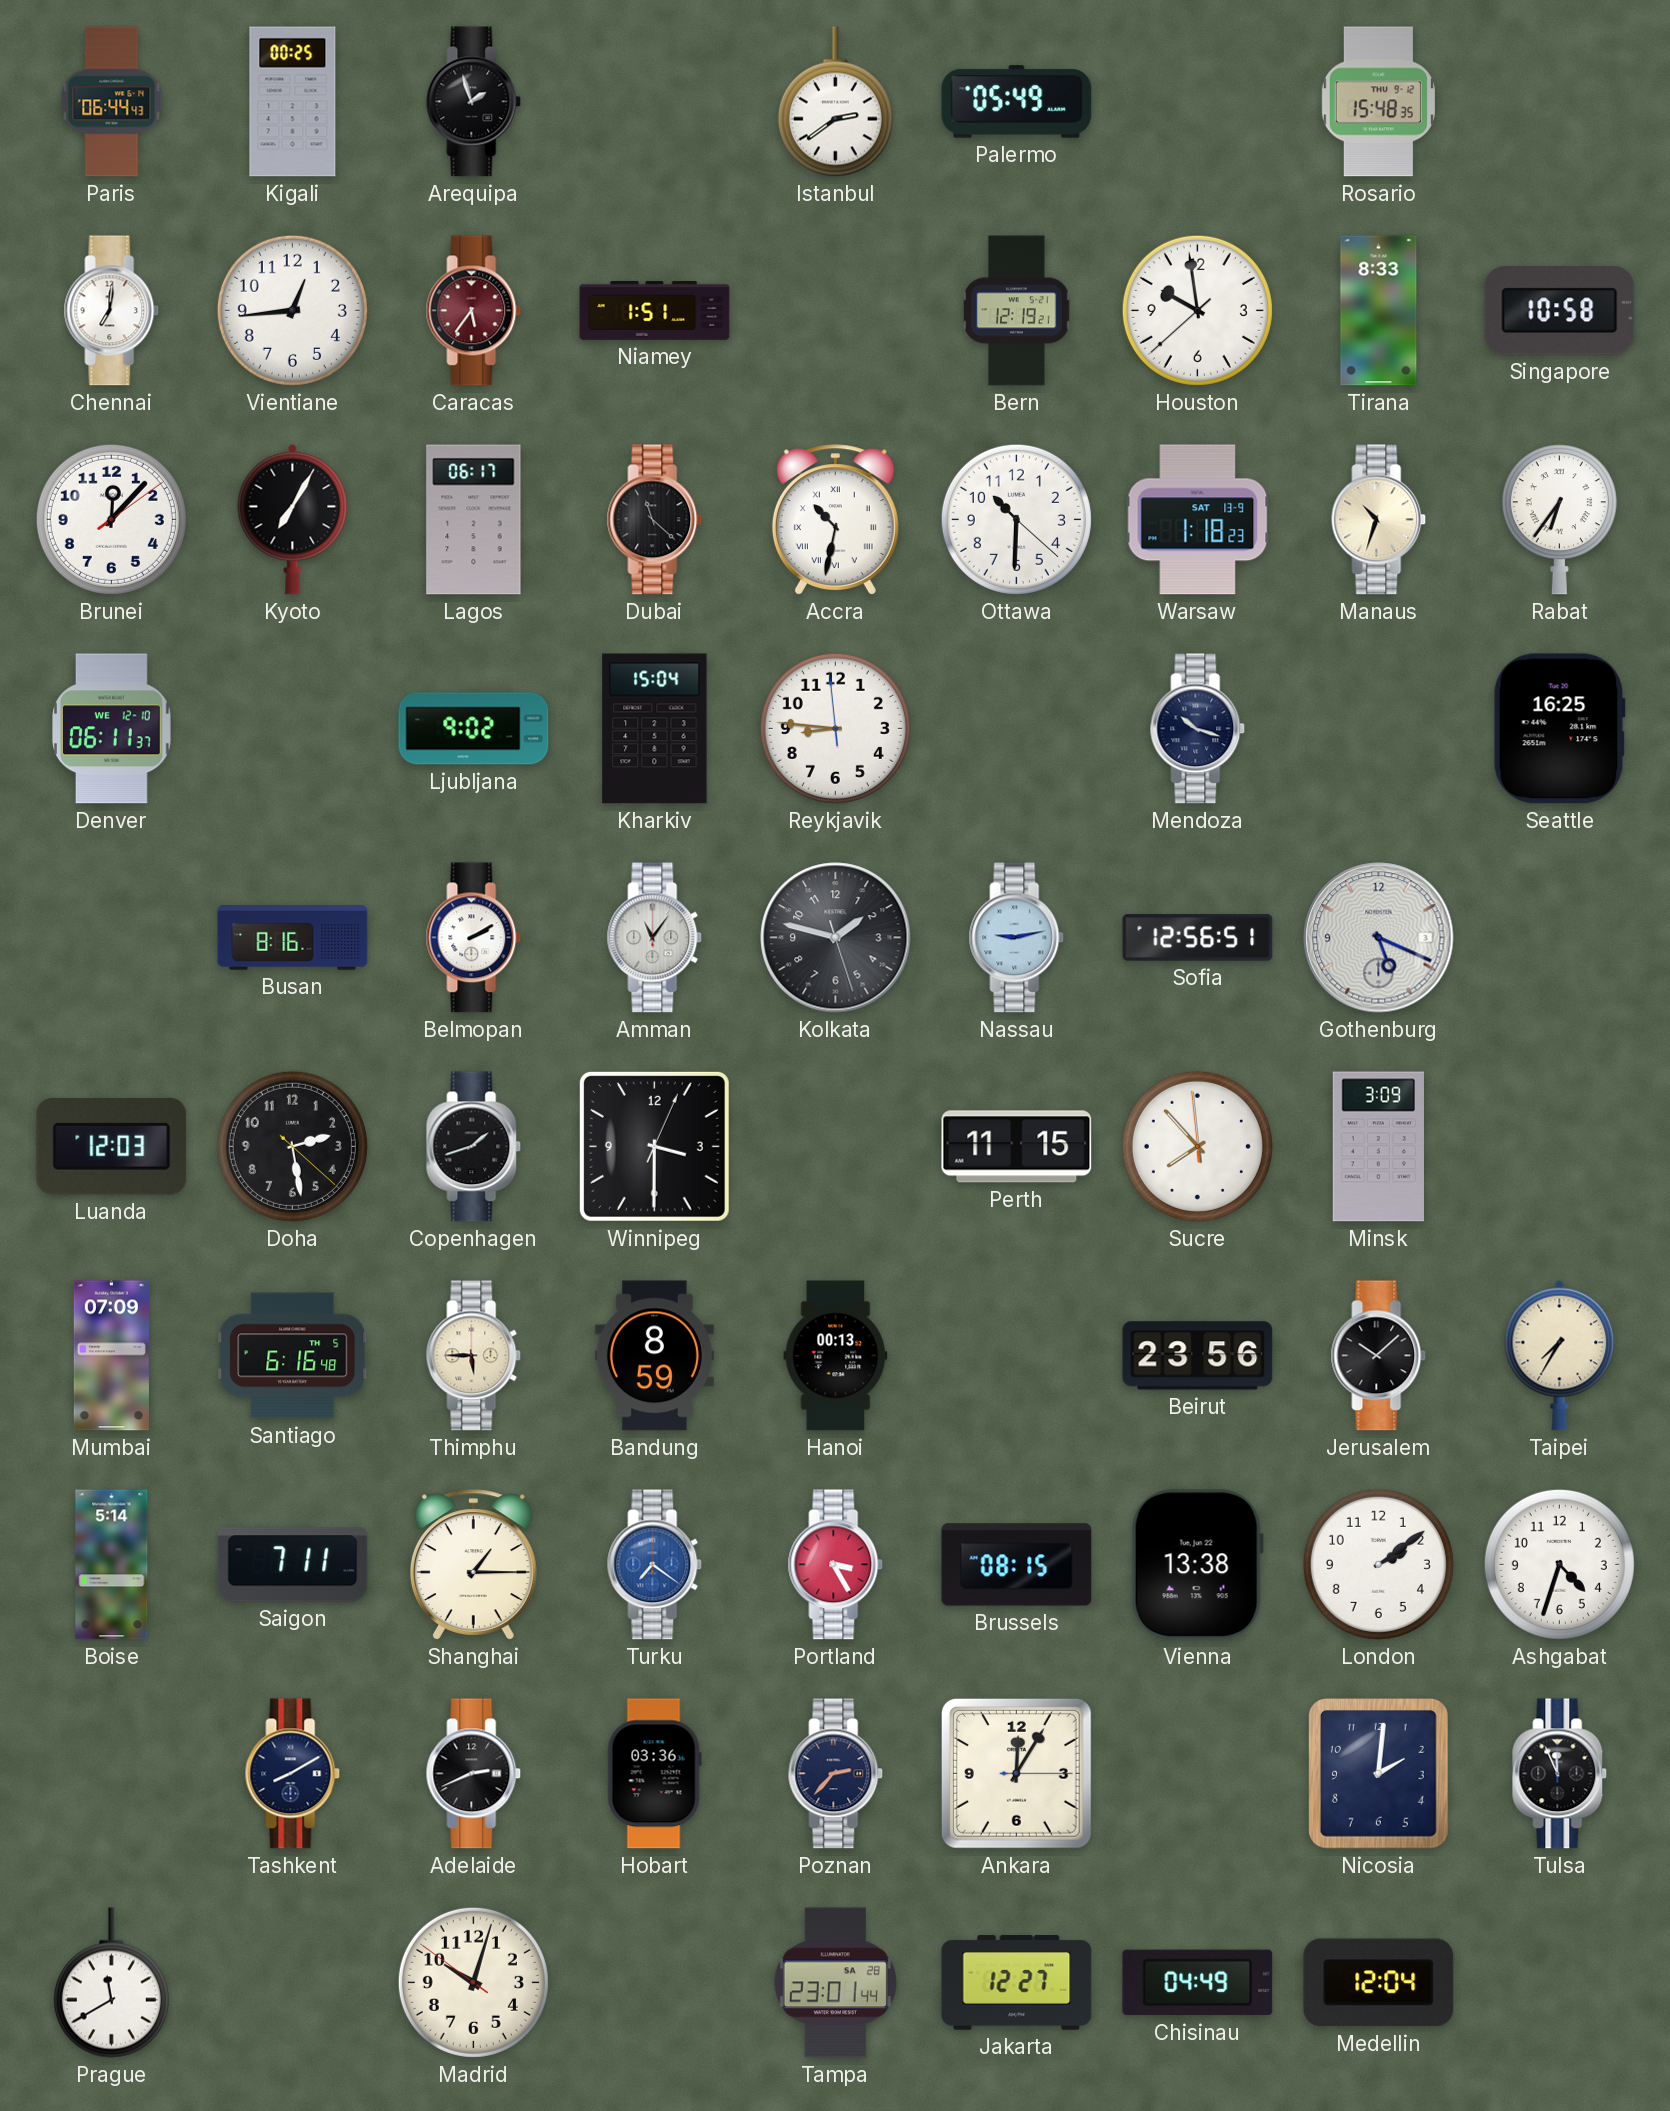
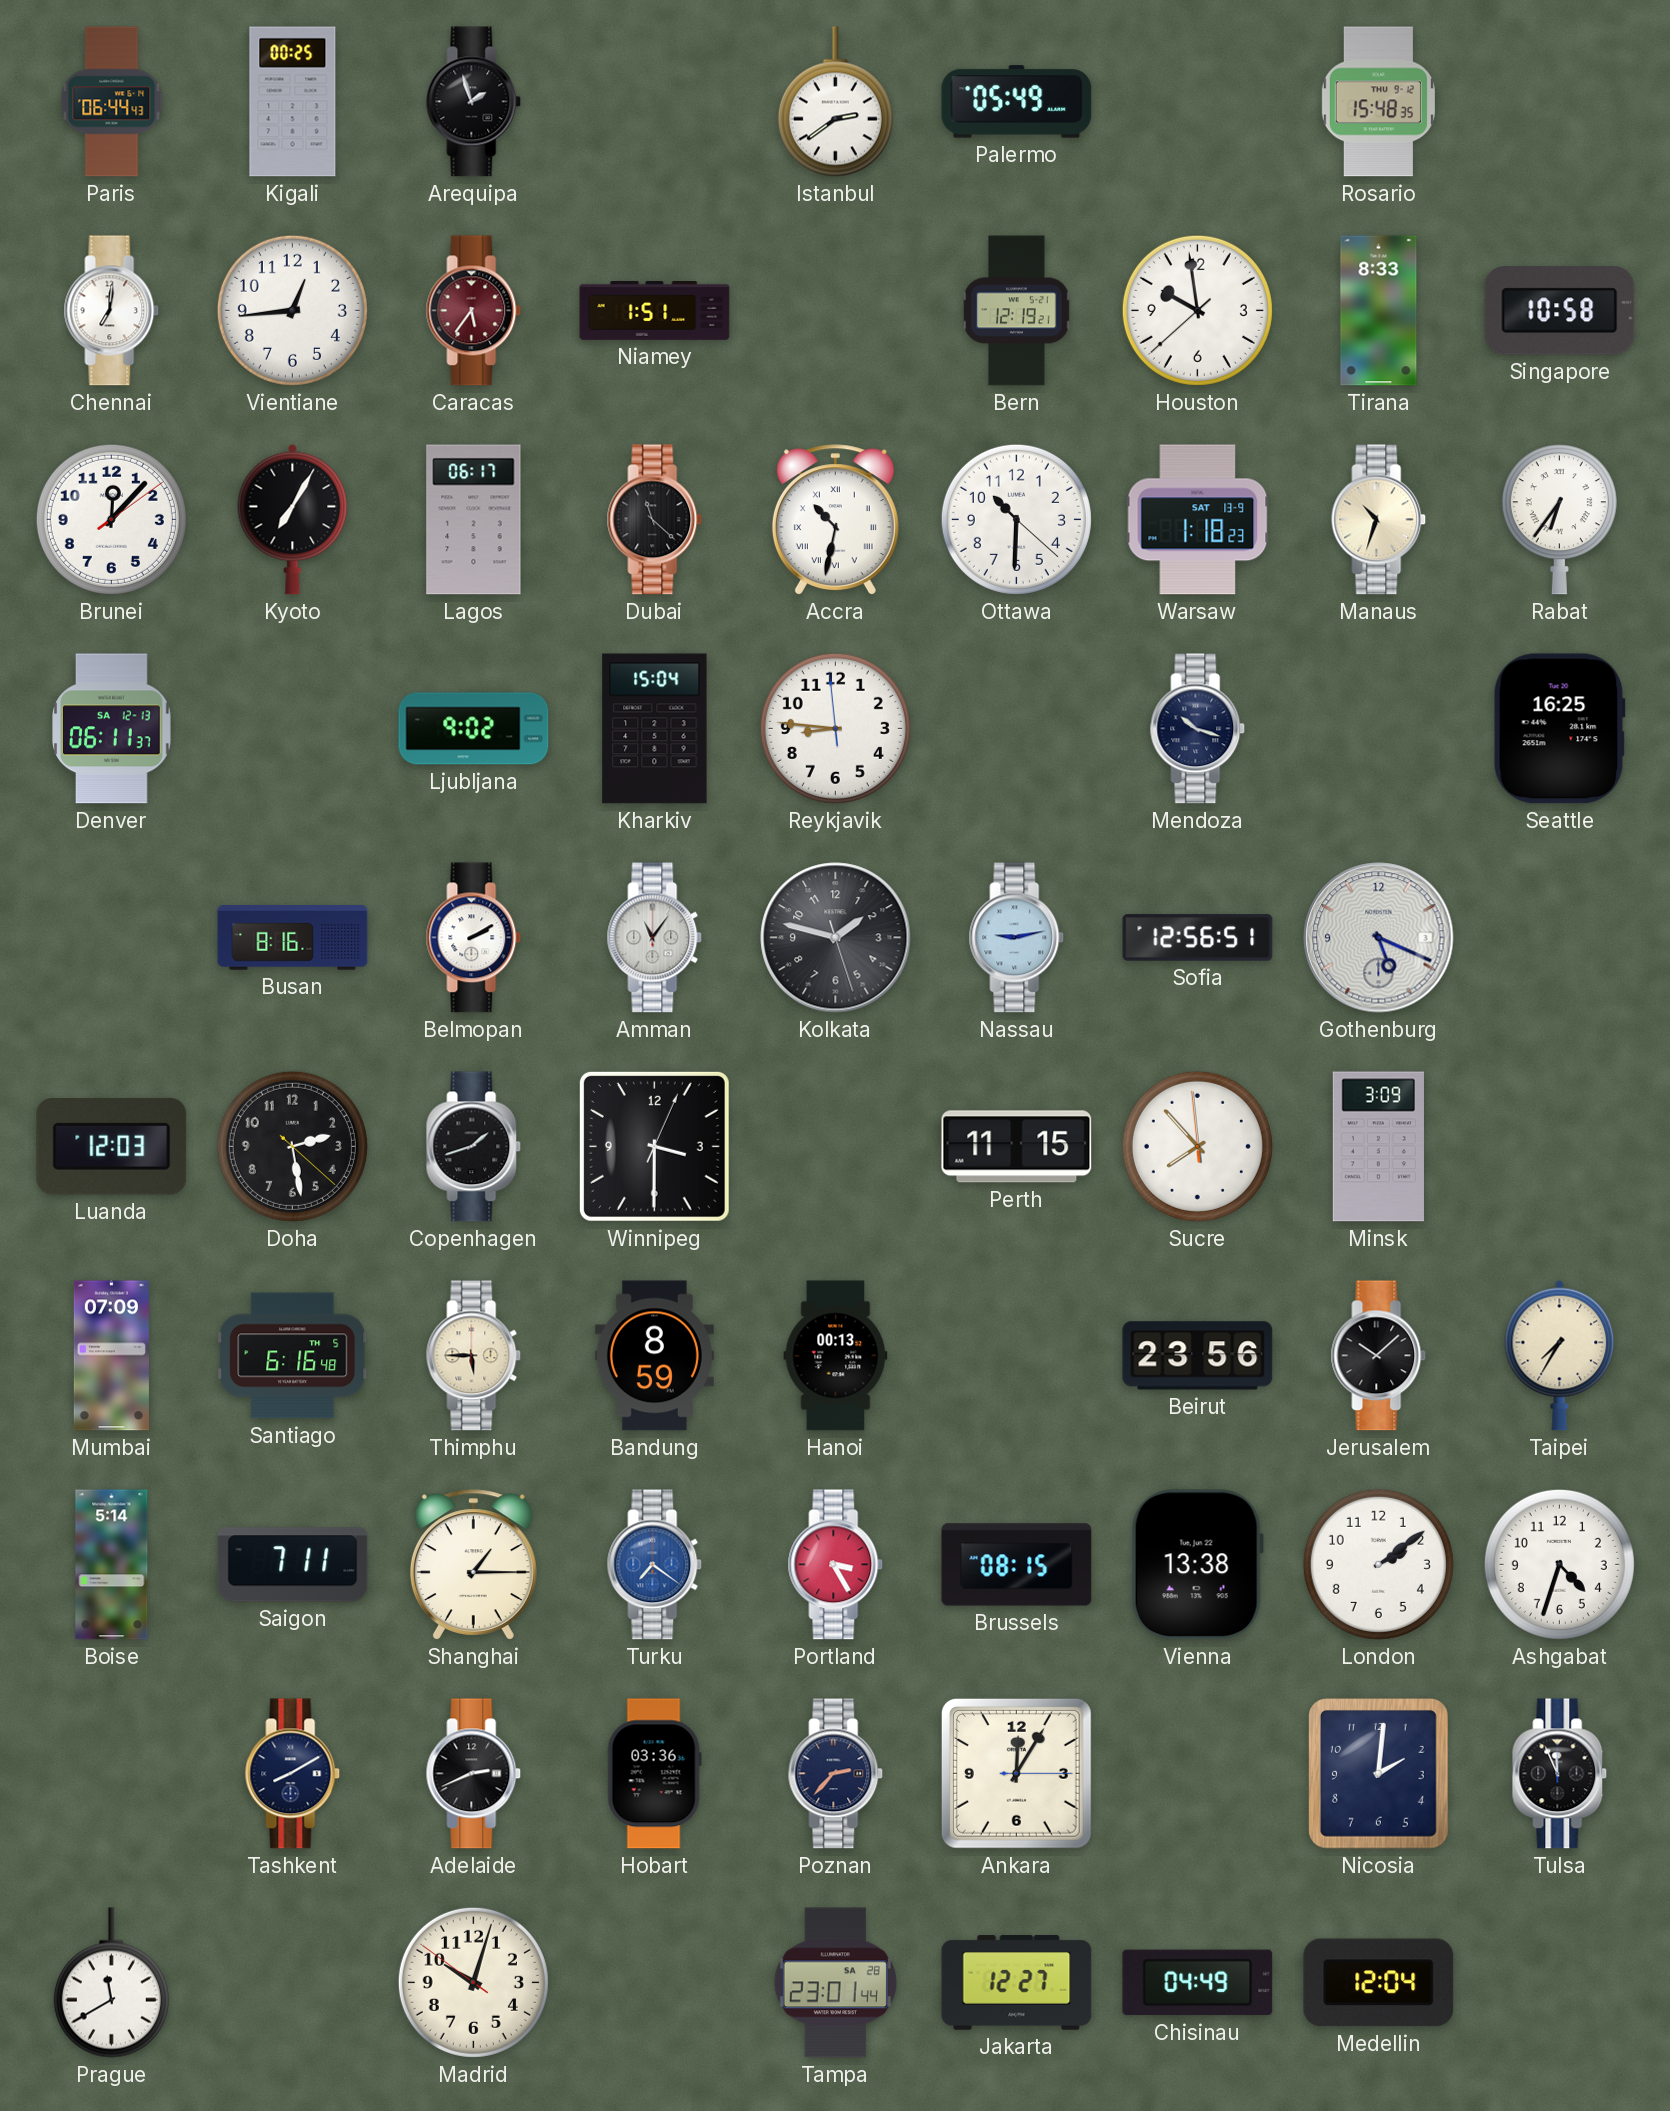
Denver date: WE 12-10 -> SA 12-13
